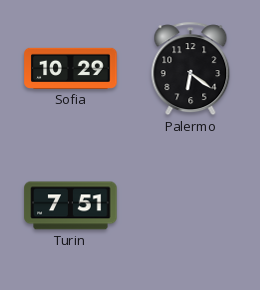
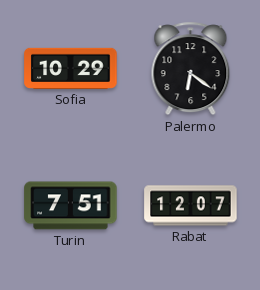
Rabat: none -> 12:07
